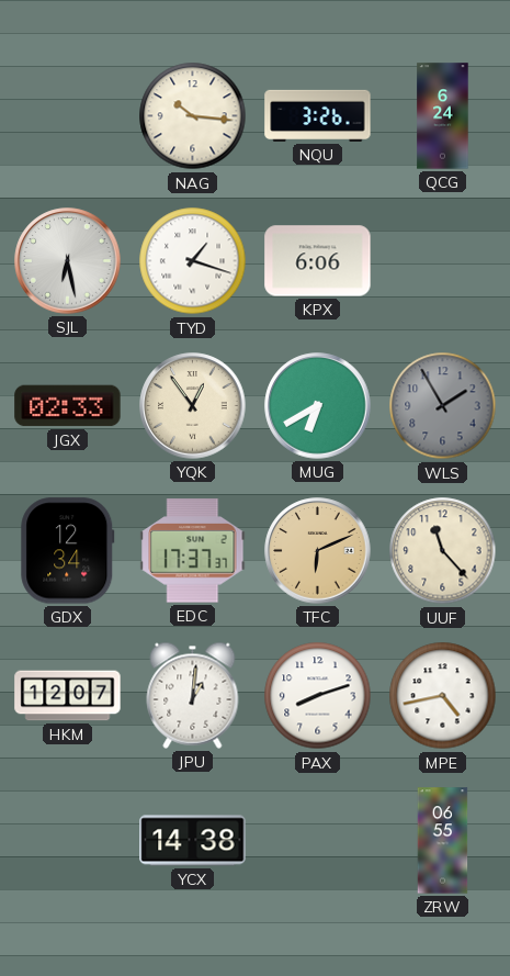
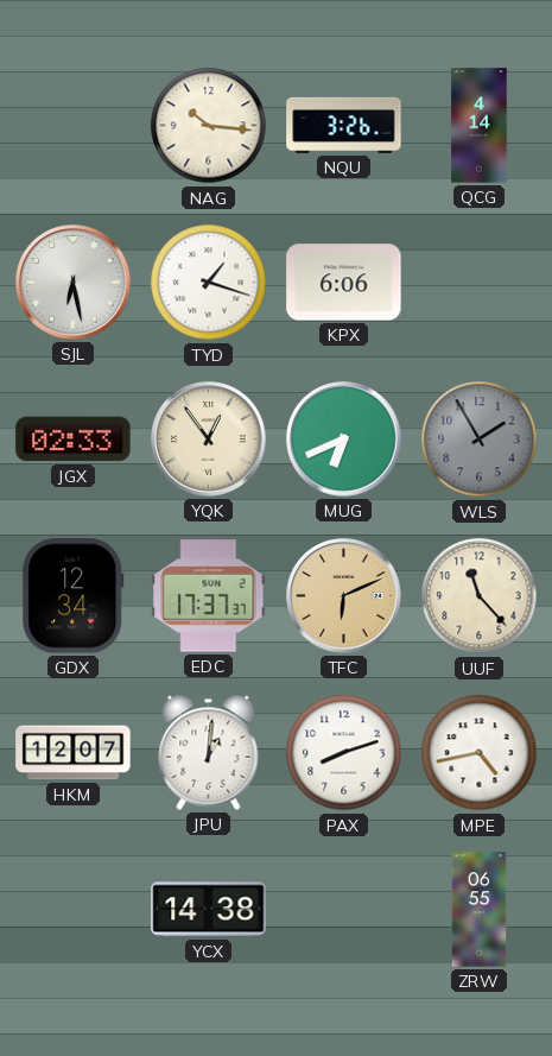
QCG: 6:24 -> 4:14
MUG: 6:40 -> 6:41
